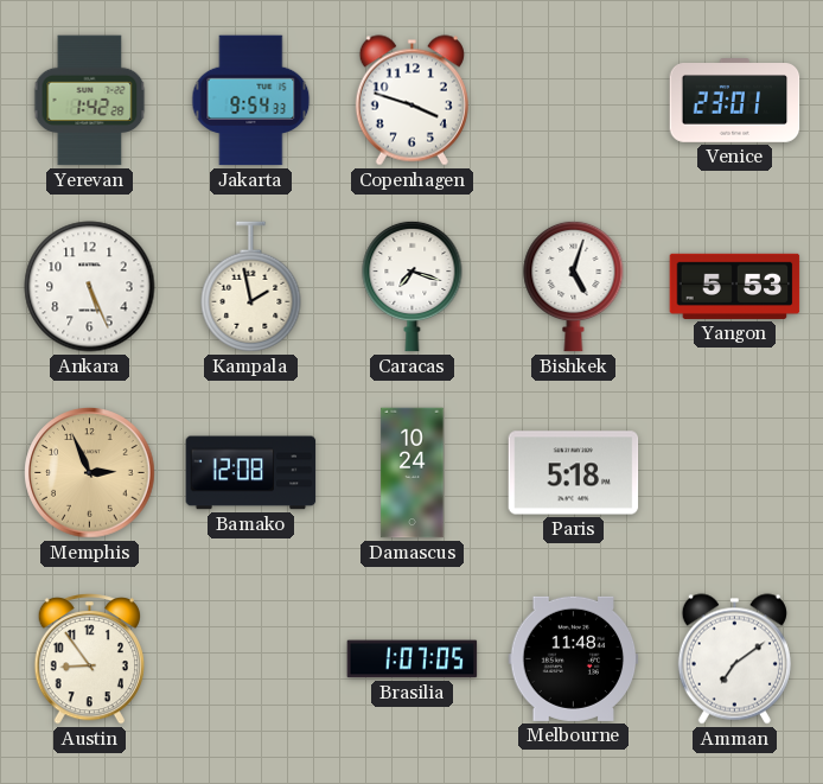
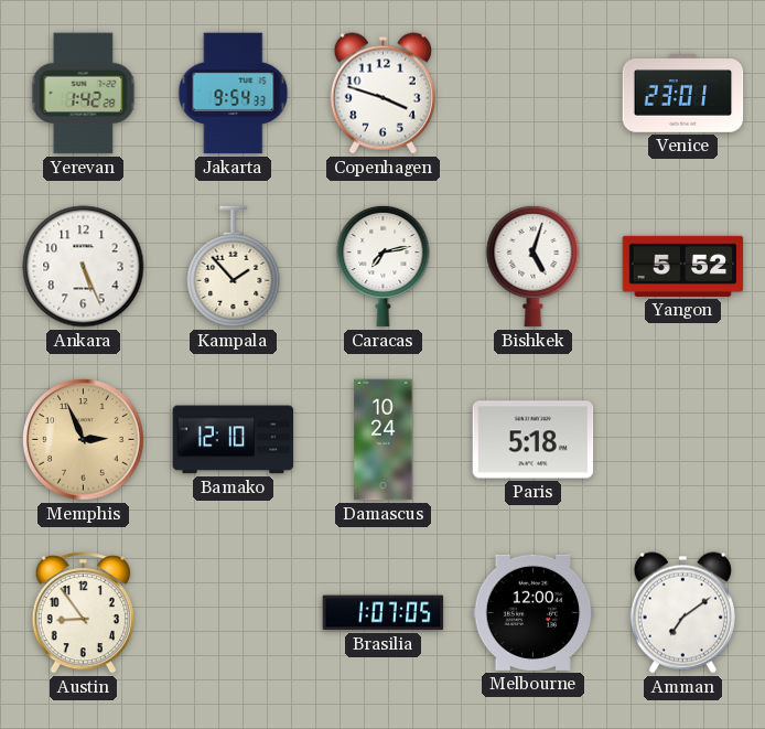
Kampala: 1:58 -> 1:53
Caracas: 7:18 -> 7:13
Yangon: 5:53 -> 5:52
Bamako: 12:08 -> 12:10
Melbourne: 11:48 -> 12:00
